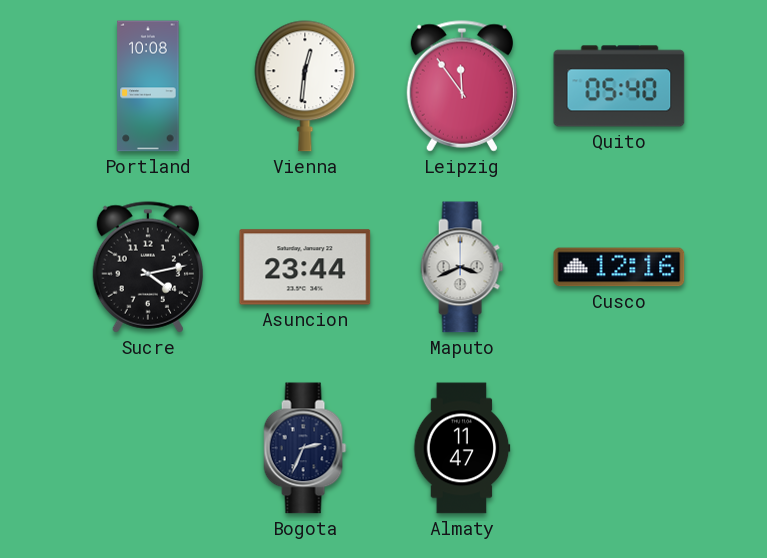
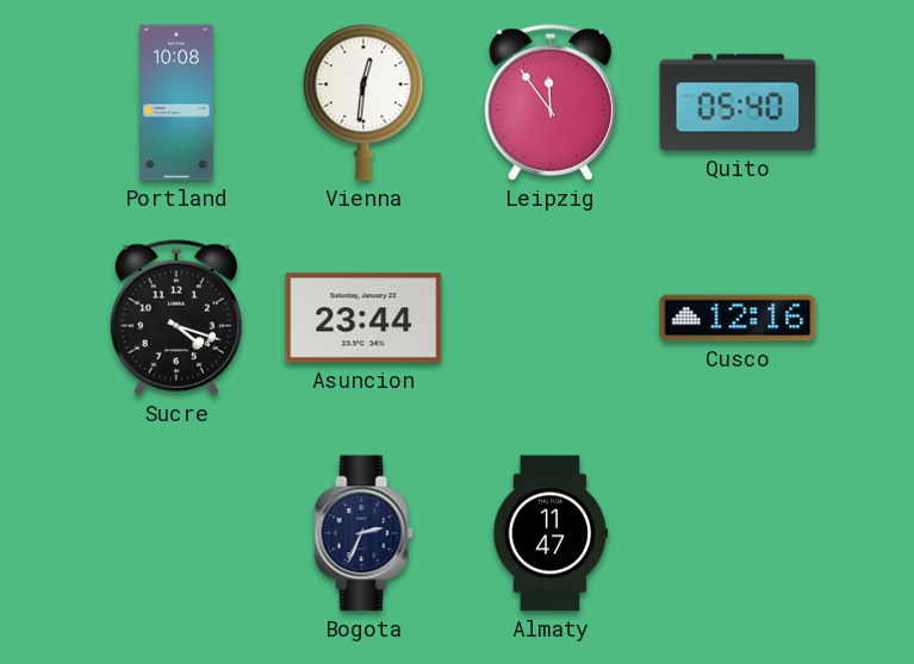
Sucre: 4:13 -> 4:18
Maputo: 3:41 -> none
